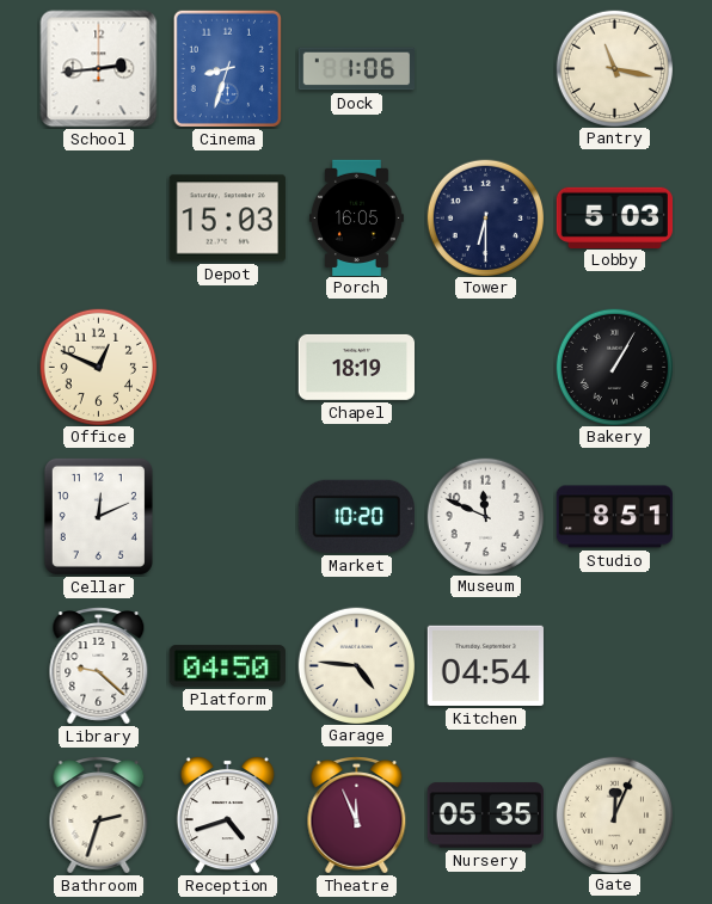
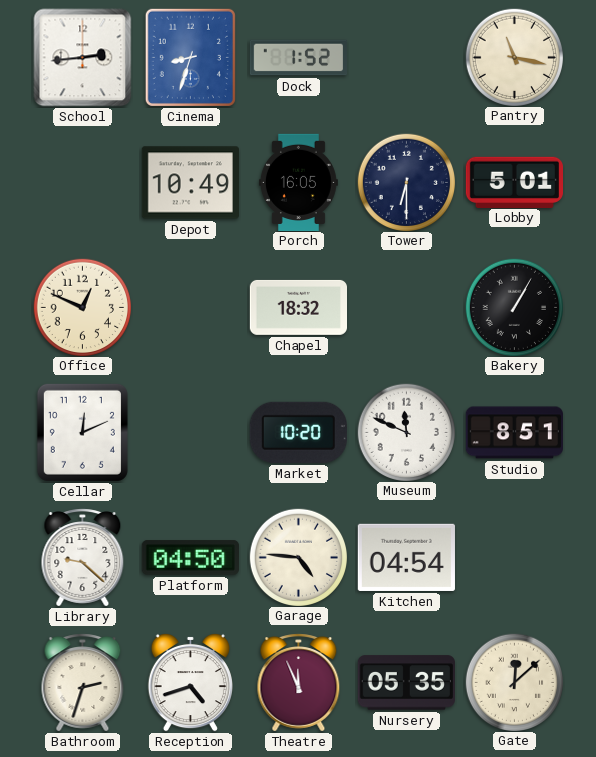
Dock: 1:06 -> 1:52
Depot: 15:03 -> 10:49
Lobby: 5:03 -> 5:01
Chapel: 18:19 -> 18:32
Gate: 12:04 -> 12:08
